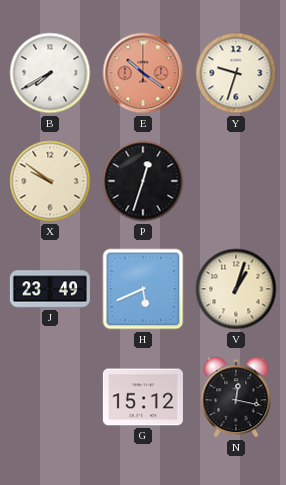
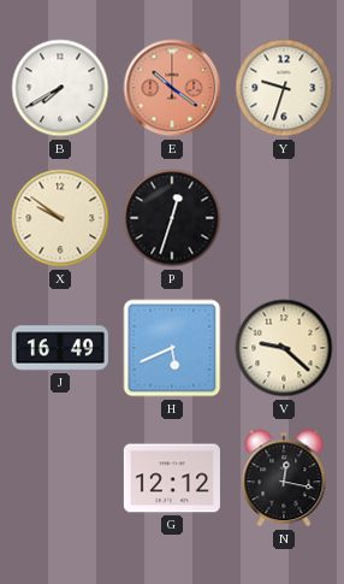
J: 23:49 -> 16:49
V: 1:03 -> 9:22
G: 15:12 -> 12:12
